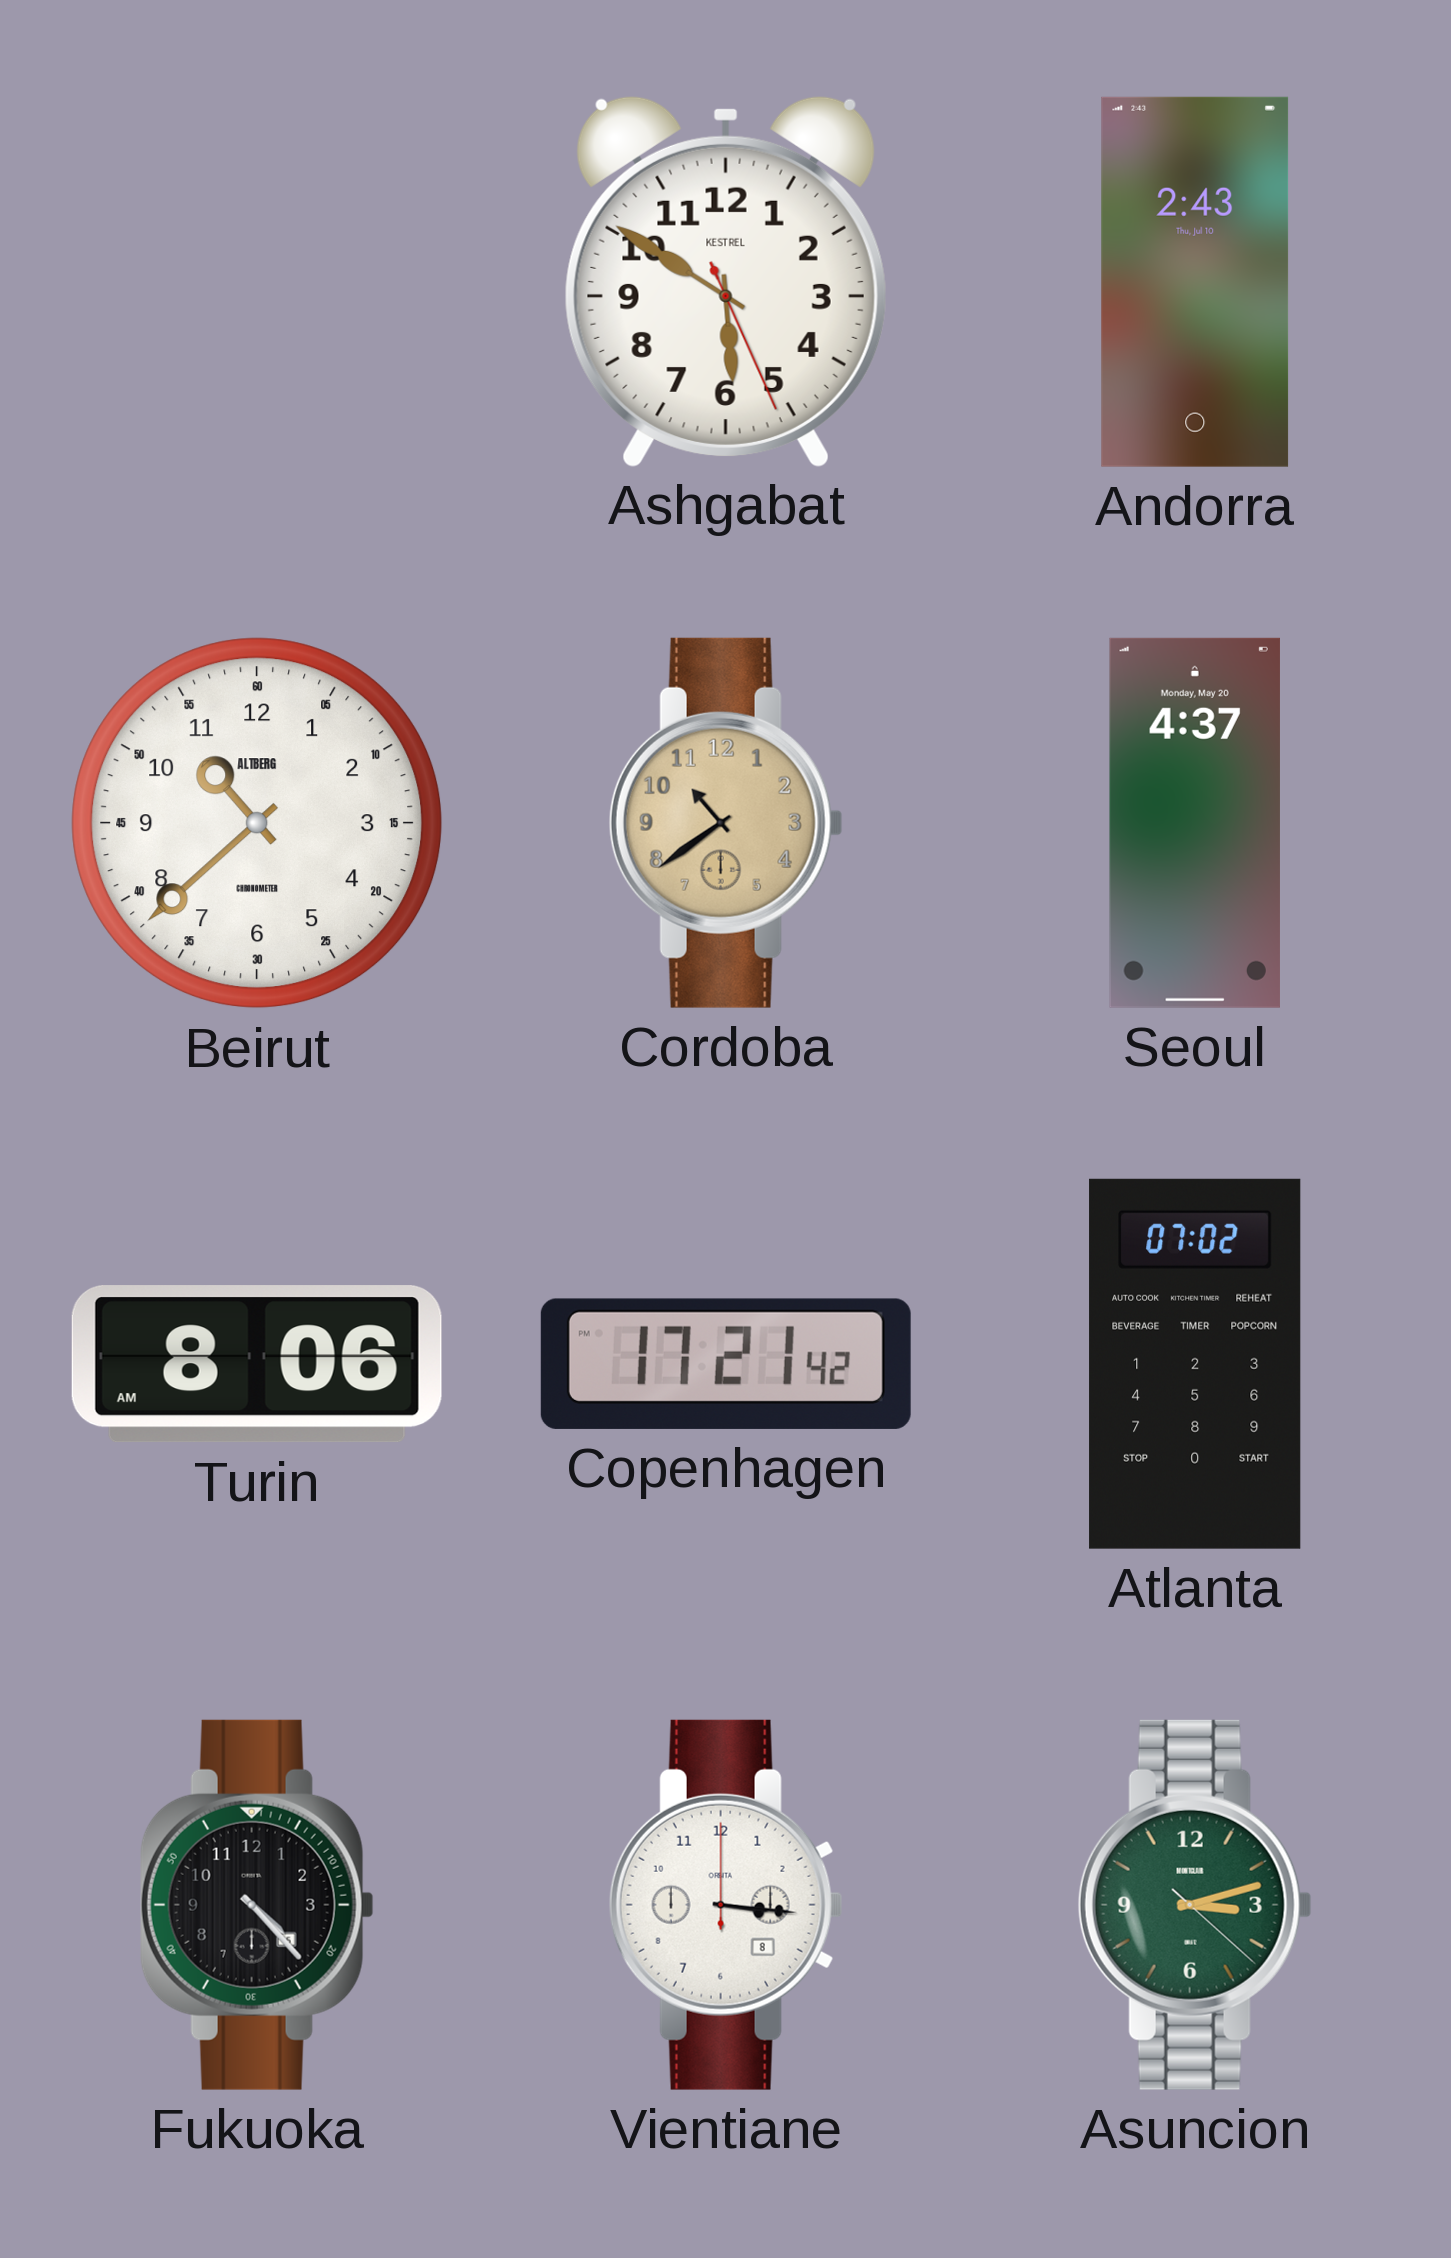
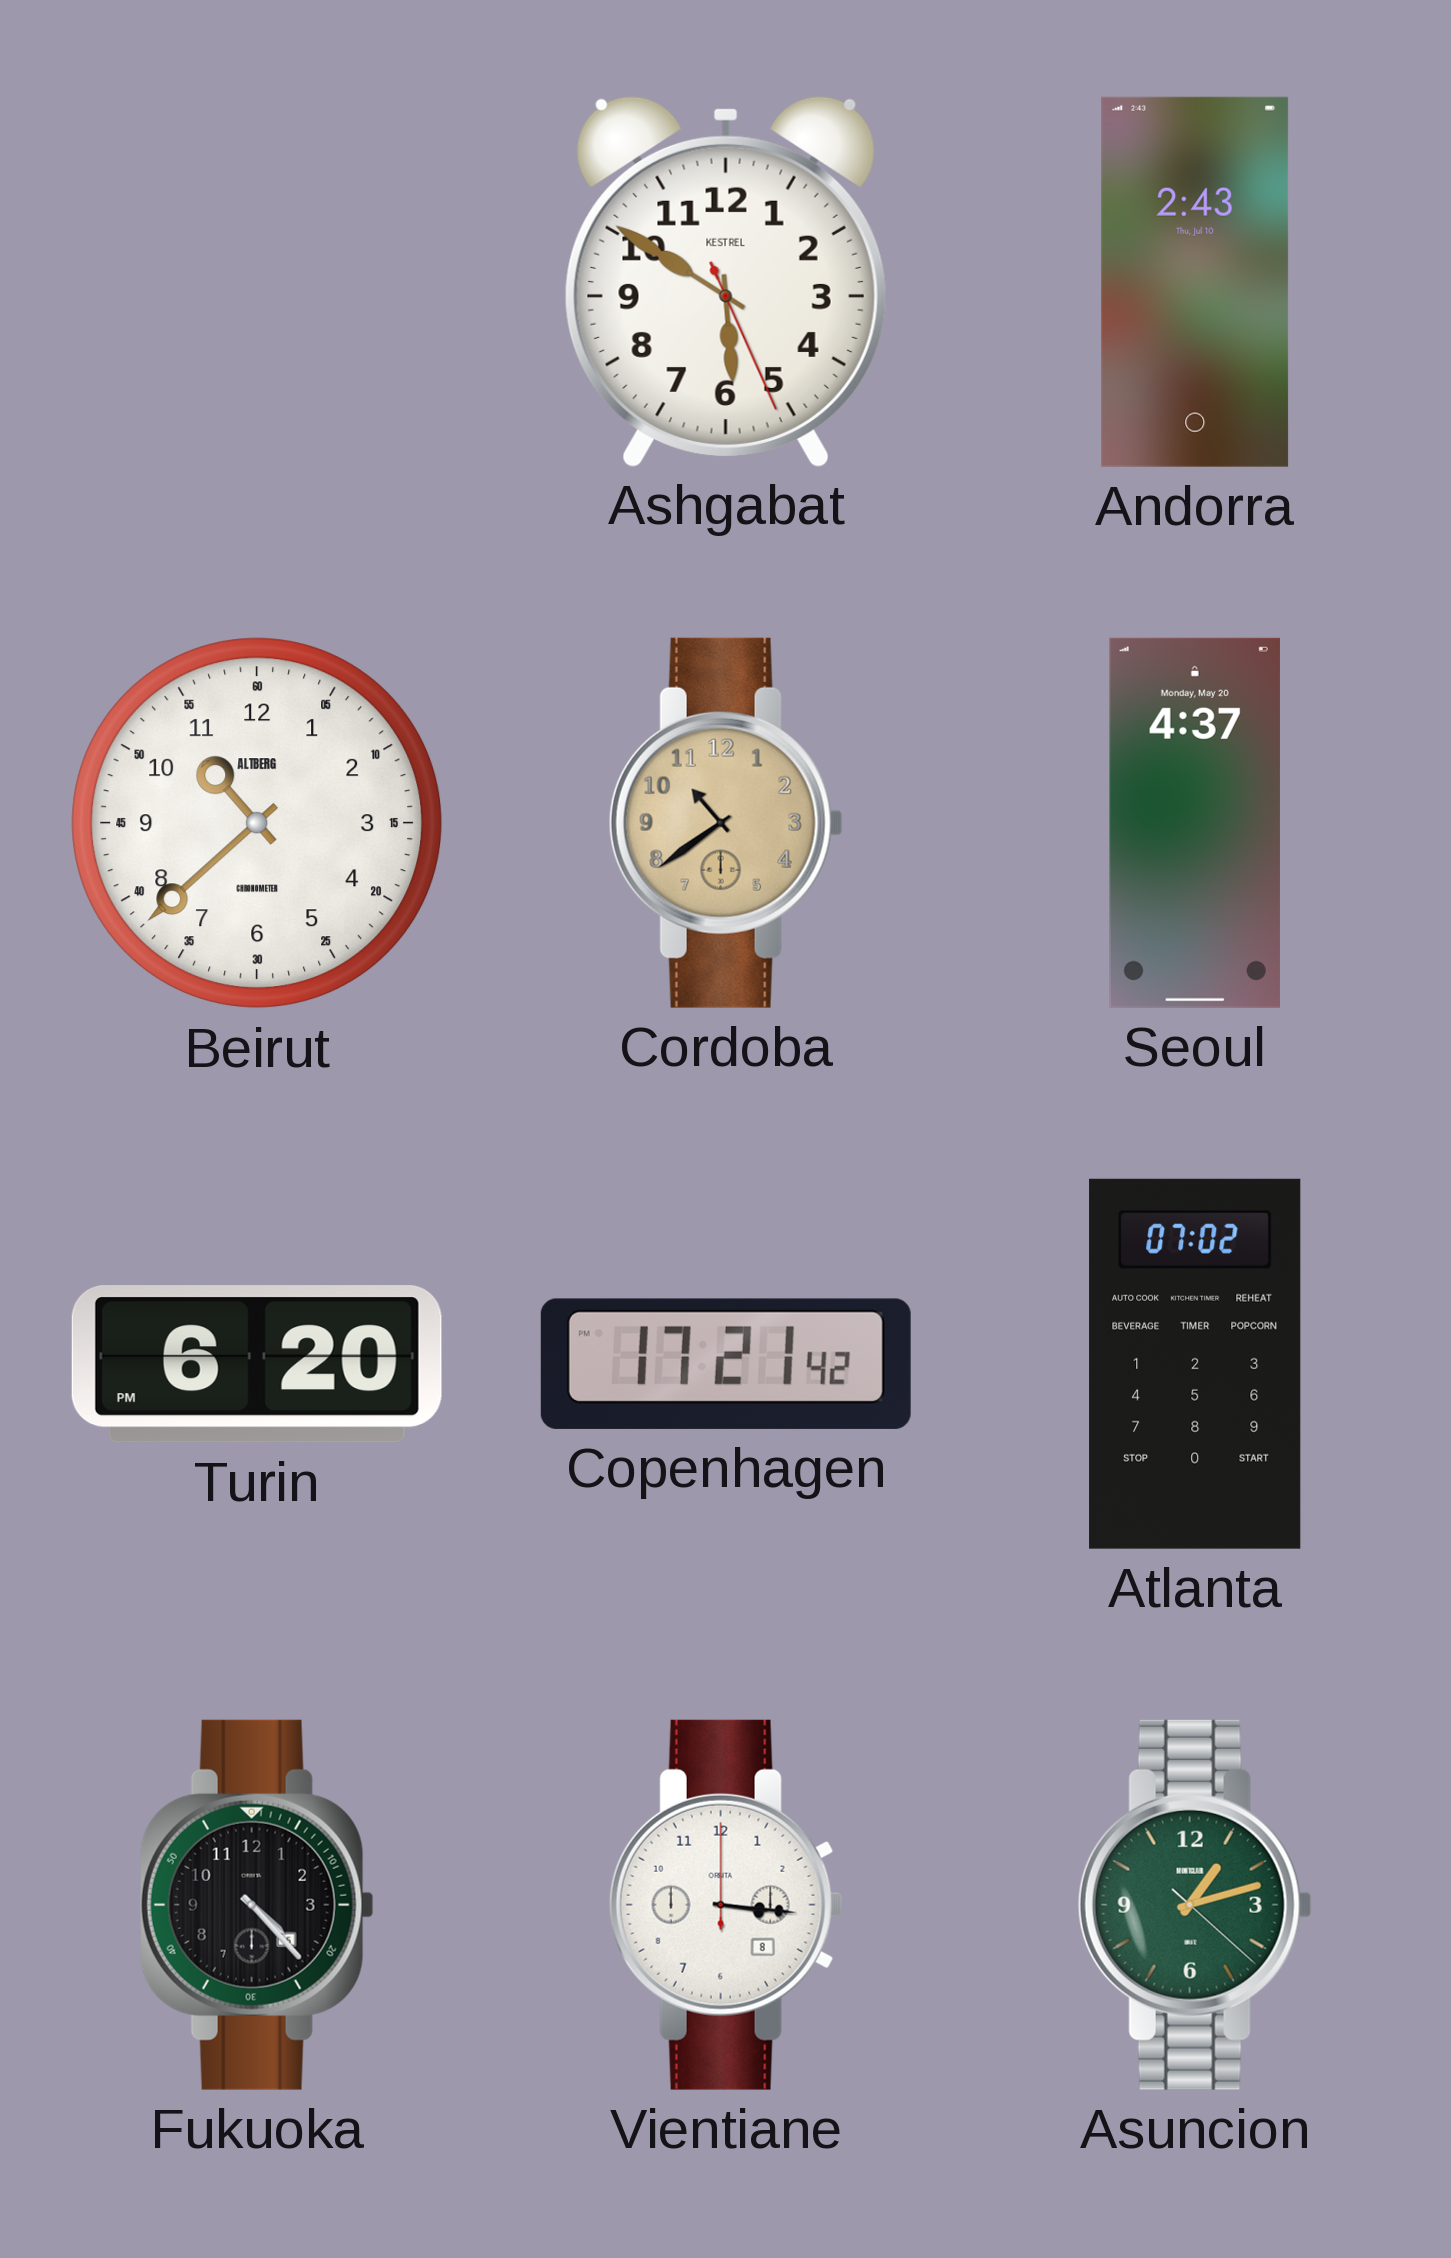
Turin: 8:06 -> 6:20
Asuncion: 3:12 -> 1:12
